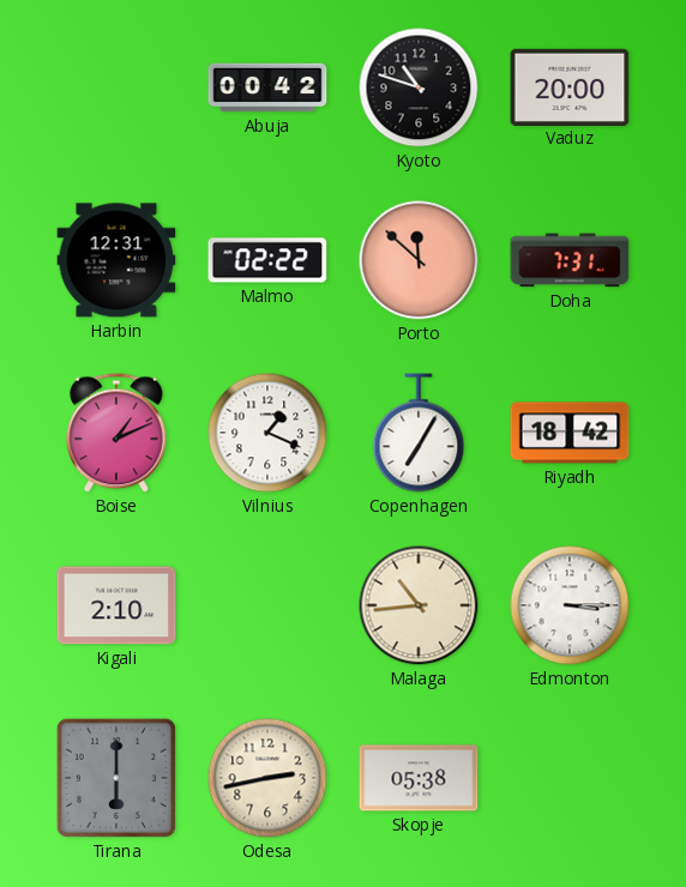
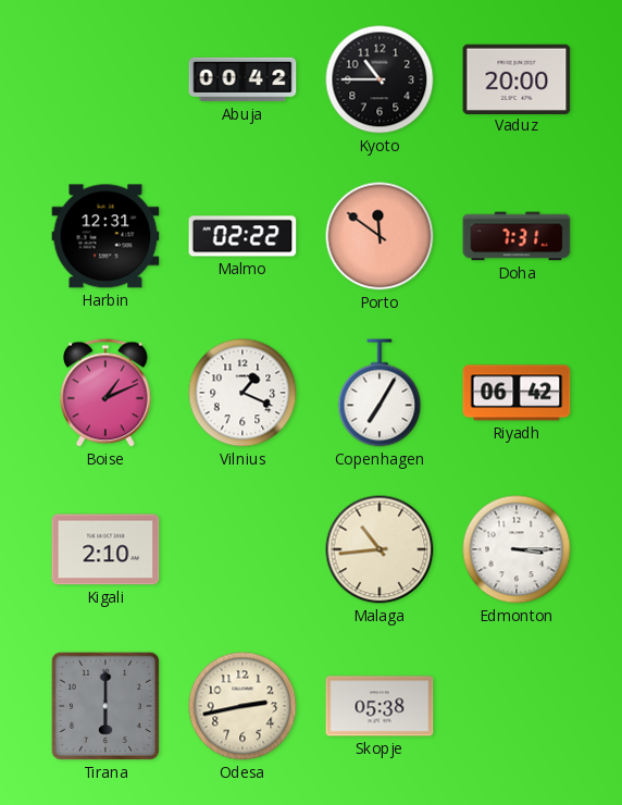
Kyoto: 10:48 -> 10:45
Porto: 11:52 -> 11:51
Riyadh: 18:42 -> 06:42
